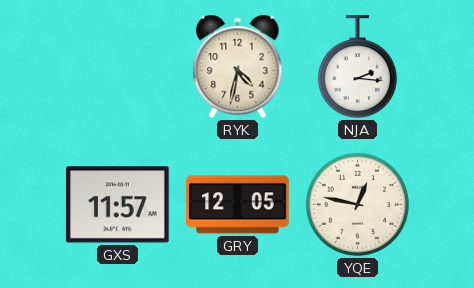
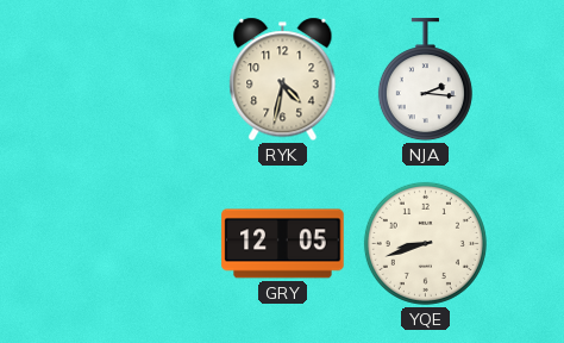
GXS: 11:57 -> none
YQE: 12:47 -> 8:42
